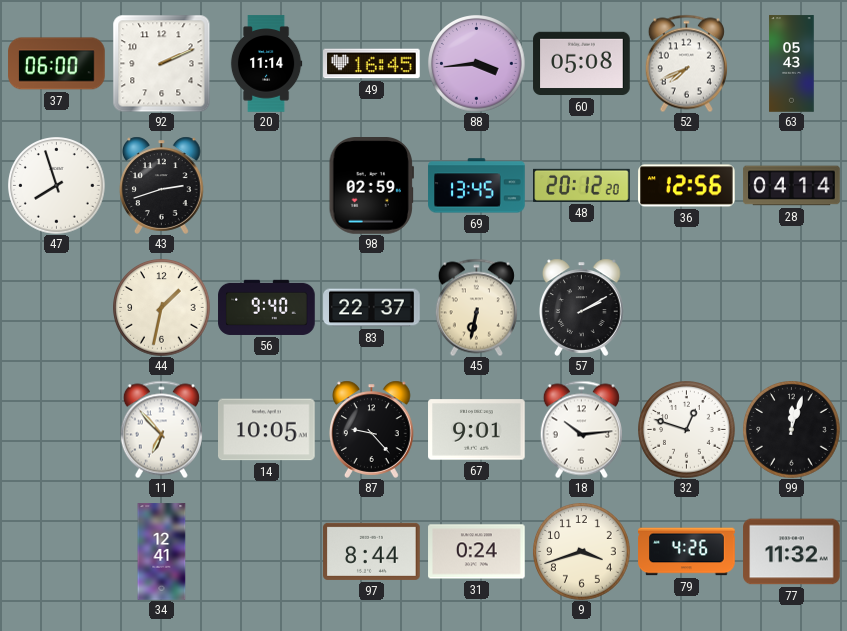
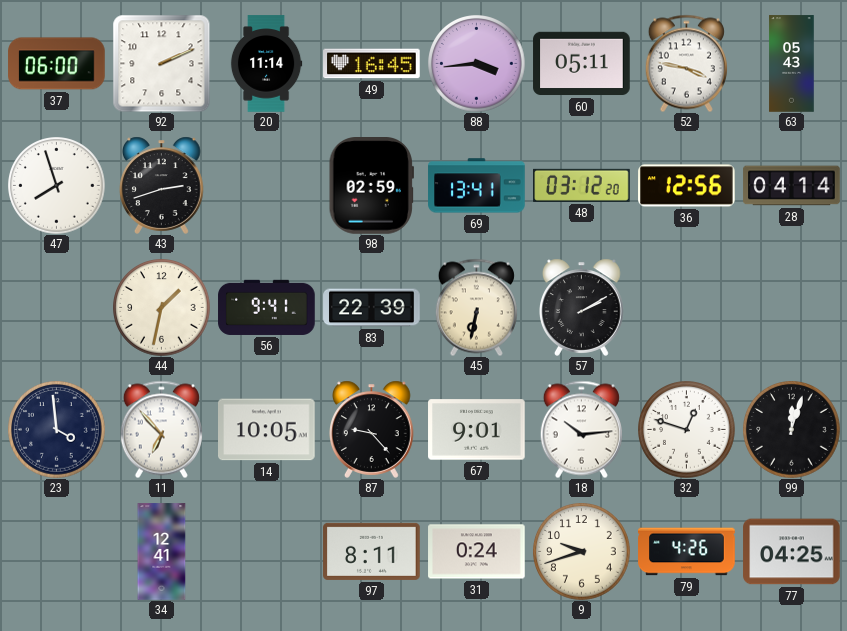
60: 05:08 -> 05:11
52: 7:41 -> 3:47
69: 13:45 -> 13:41
48: 20:12 -> 03:12
56: 9:40 -> 9:41
83: 22:37 -> 22:39
23: none -> 3:59
97: 8:44 -> 8:11
9: 3:42 -> 9:42
77: 11:32 -> 04:25
